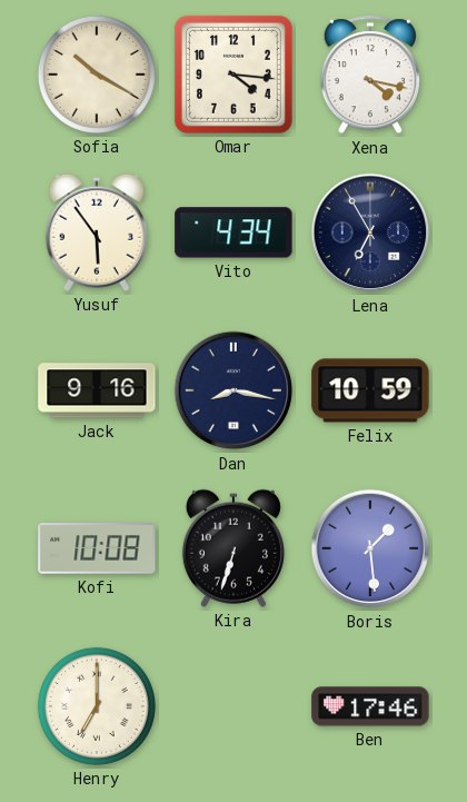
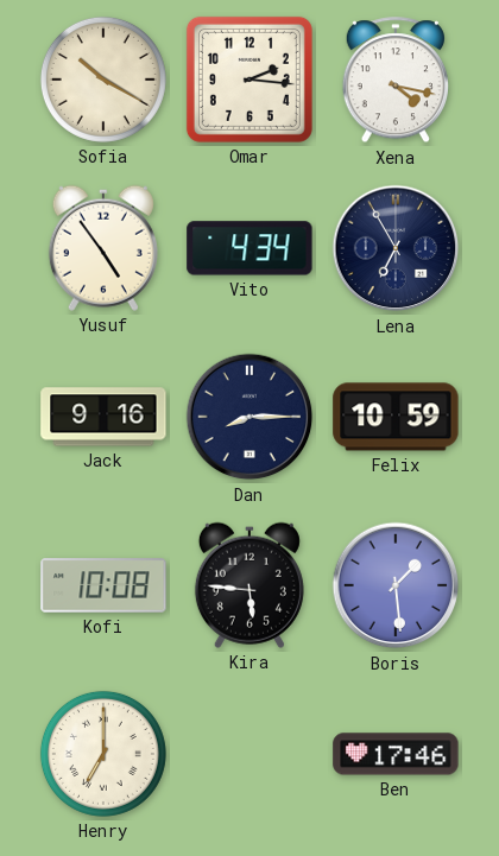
Omar: 4:16 -> 2:16
Yusuf: 5:54 -> 4:54
Dan: 8:17 -> 8:15
Kira: 6:33 -> 5:46
